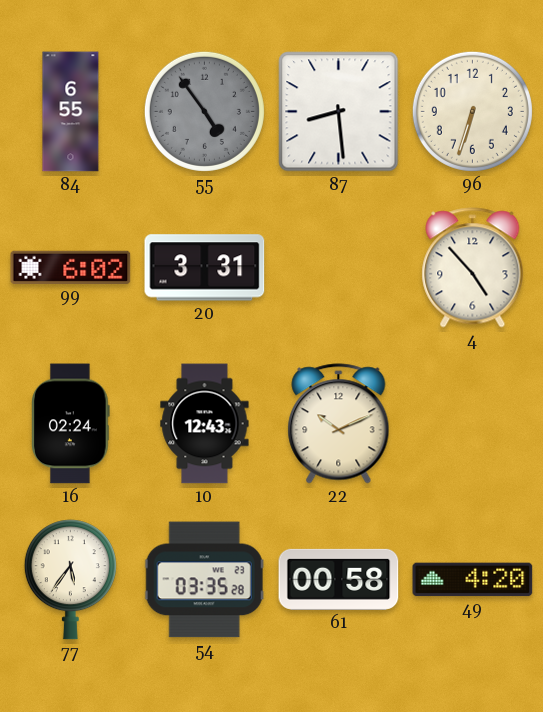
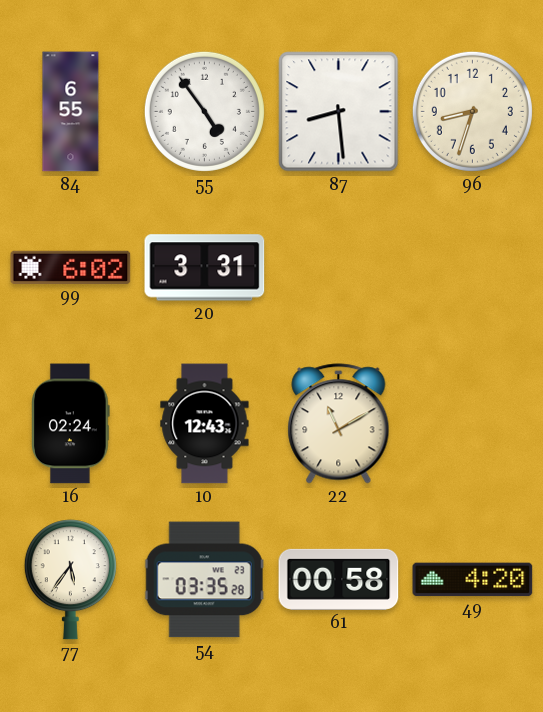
55 dial: grey -> white
96: 6:33 -> 8:33
4: 4:53 -> none
22: 10:11 -> 11:10
